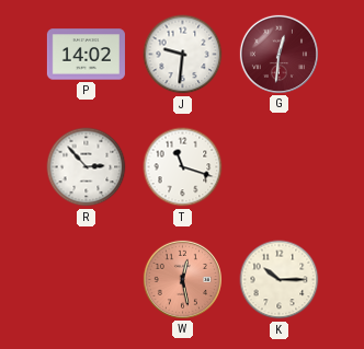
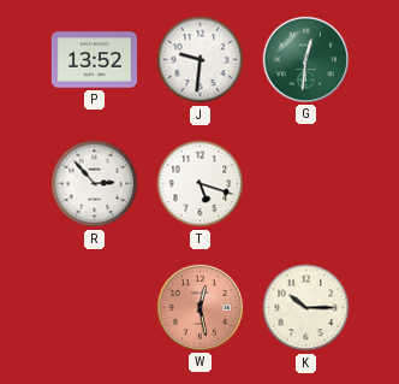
P: 14:02 -> 13:52
G dial: burgundy -> green
T: 11:18 -> 5:18
